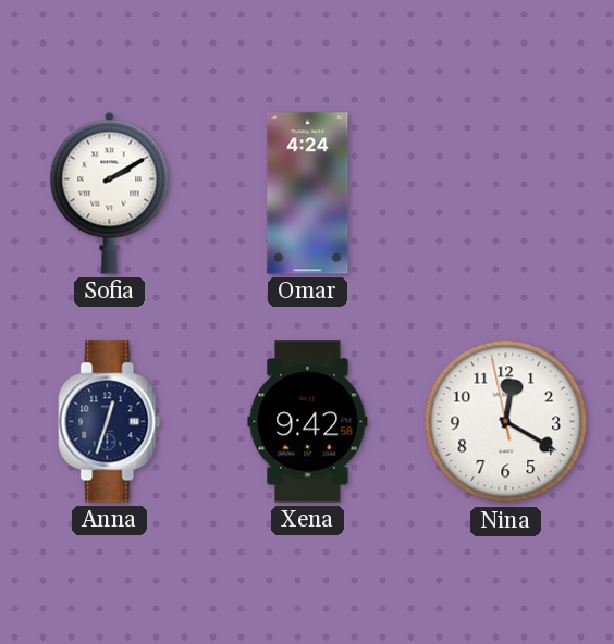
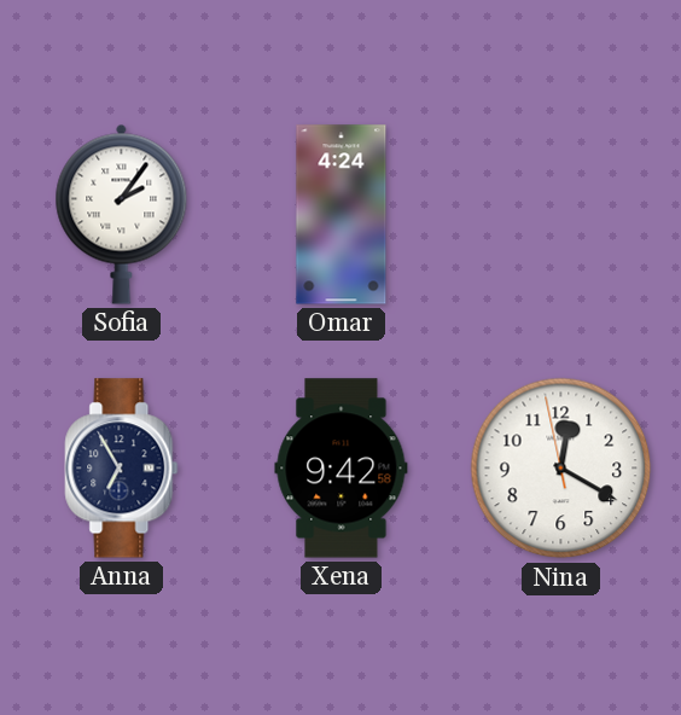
Sofia: 2:10 -> 2:06
Anna: 12:33 -> 6:55
